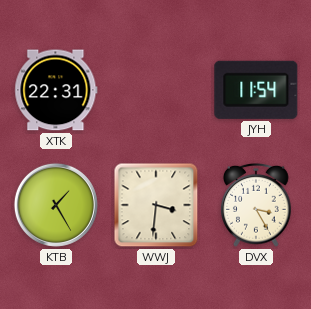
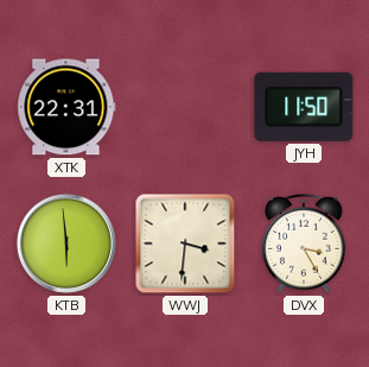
JYH: 11:54 -> 11:50
KTB: 1:25 -> 5:59
